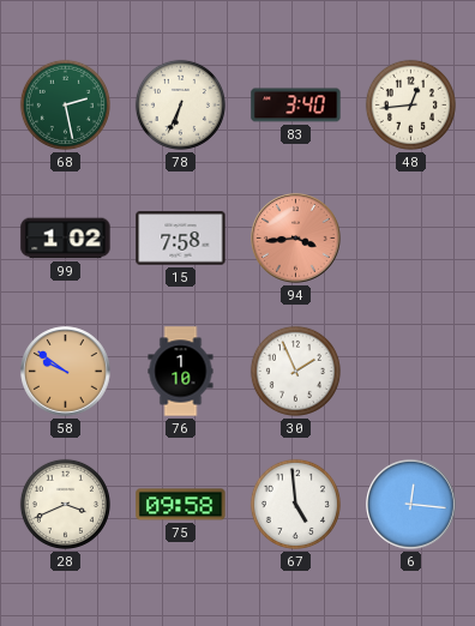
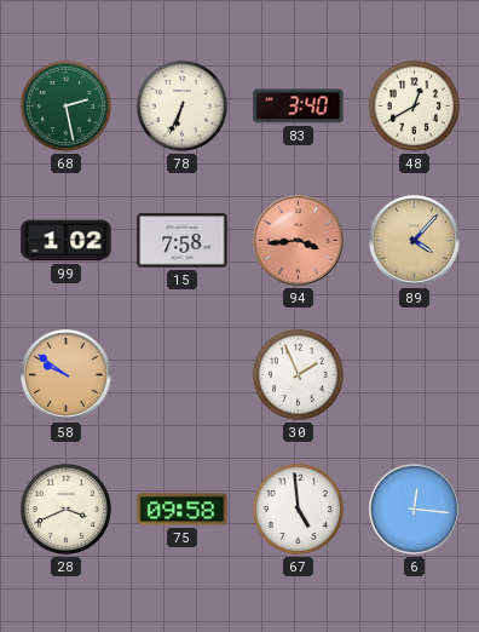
48: 12:44 -> 12:40
89: none -> 4:07
76: 1:10 -> none
